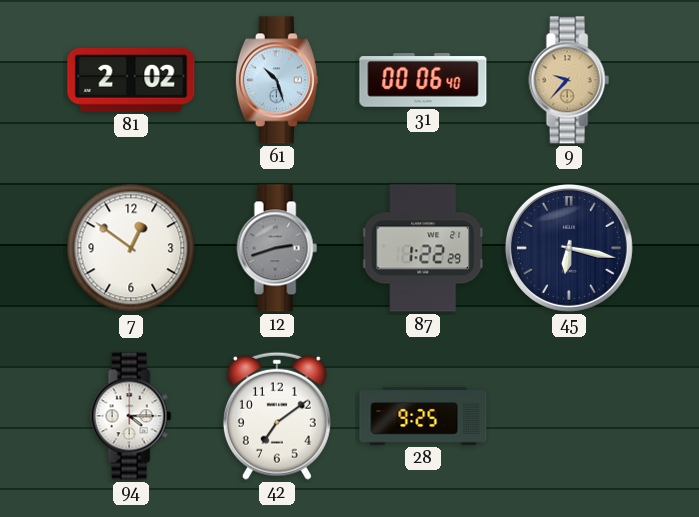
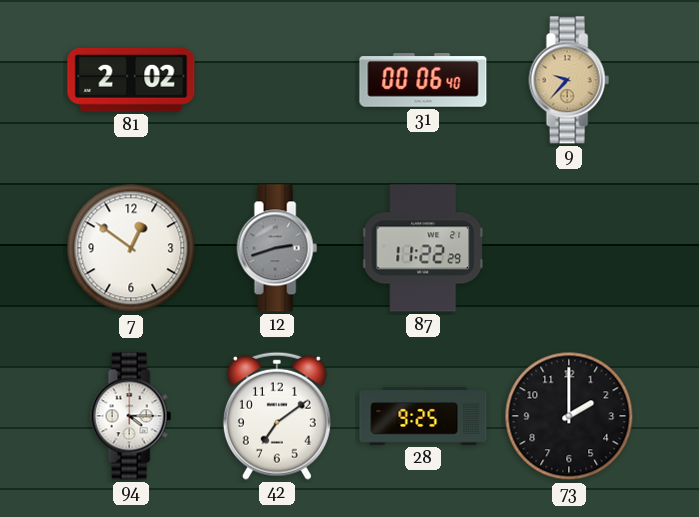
61: 10:27 -> none
87: 1:22 -> 11:22
45: 6:17 -> none
73: none -> 2:00
